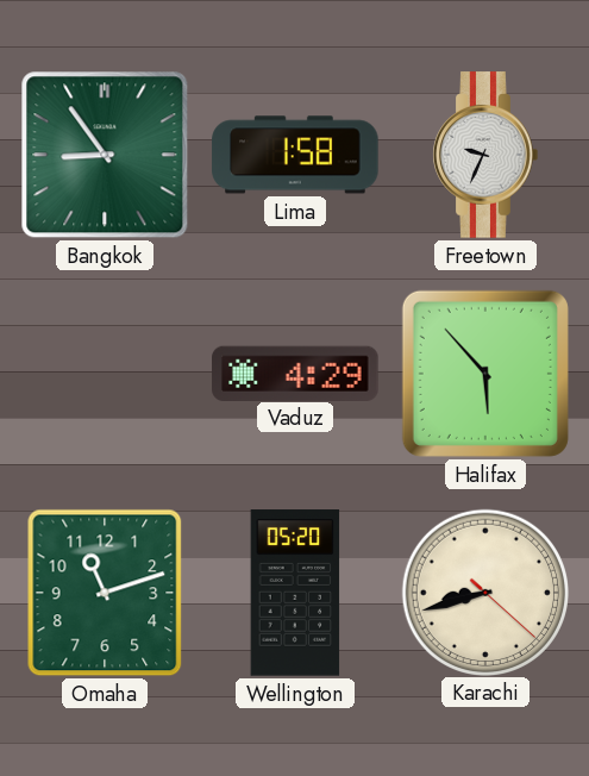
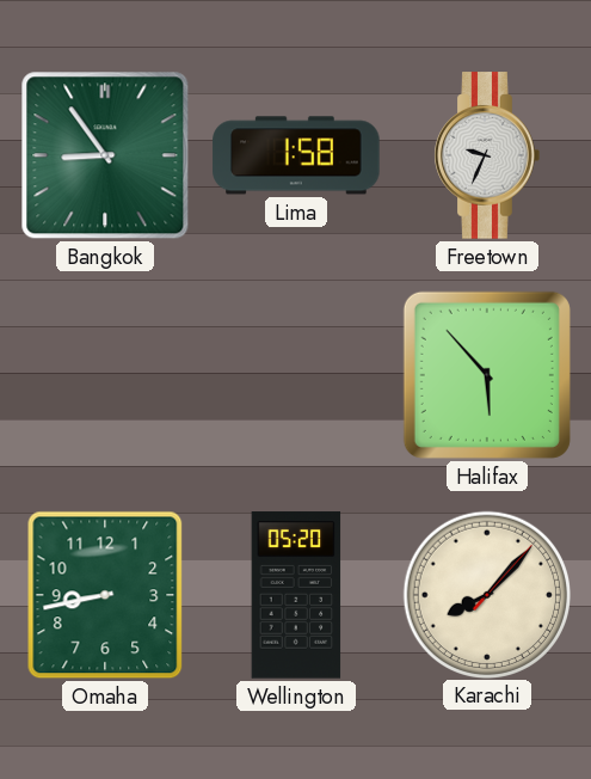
Vaduz: 4:29 -> none
Omaha: 11:12 -> 8:43
Karachi: 8:42 -> 8:07
